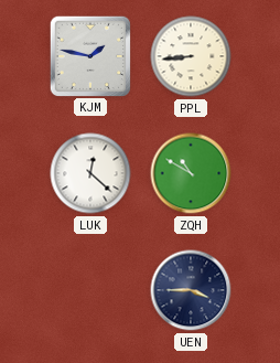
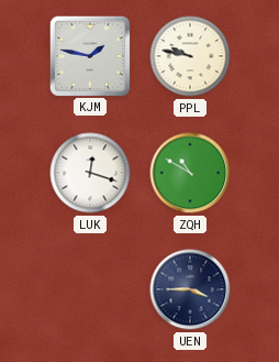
PPL: 8:44 -> 9:47
LUK: 12:22 -> 12:18
